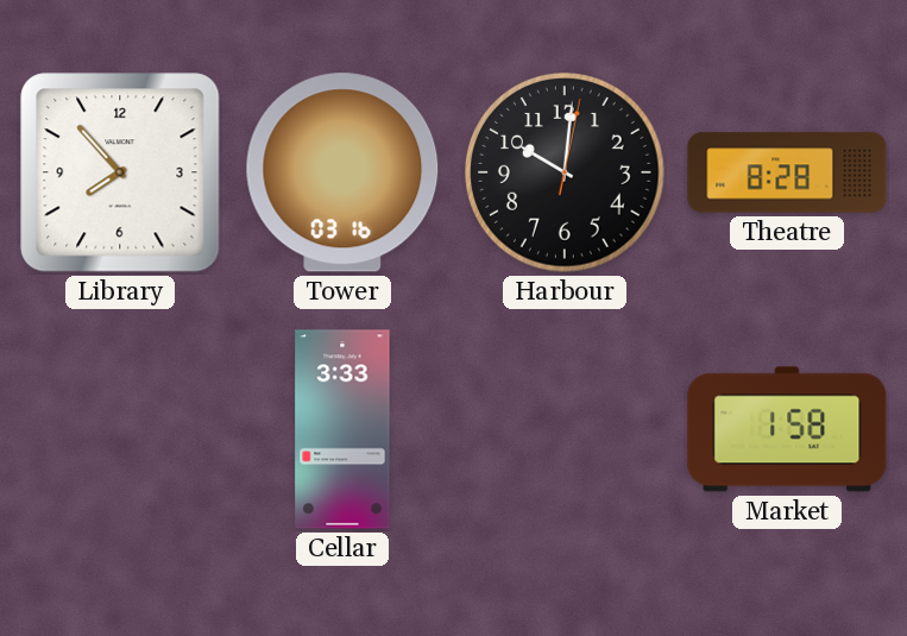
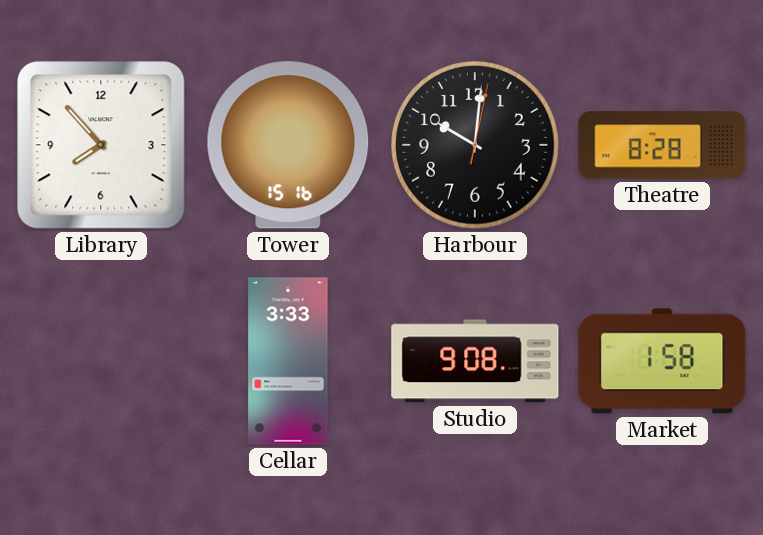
Tower: 03:16 -> 15:16
Studio: none -> 9:08
